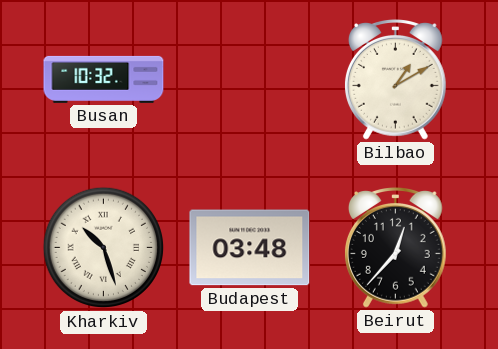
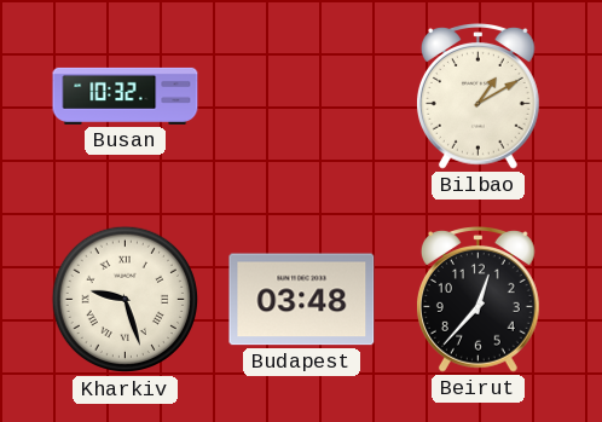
Kharkiv: 10:27 -> 9:27
